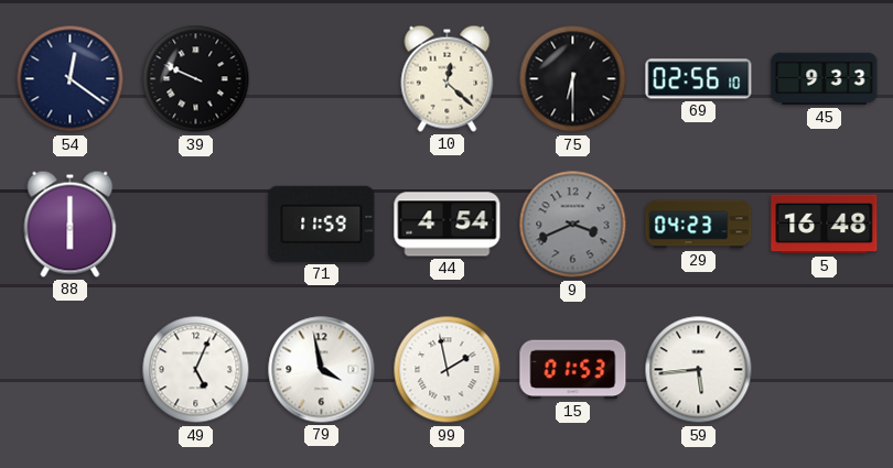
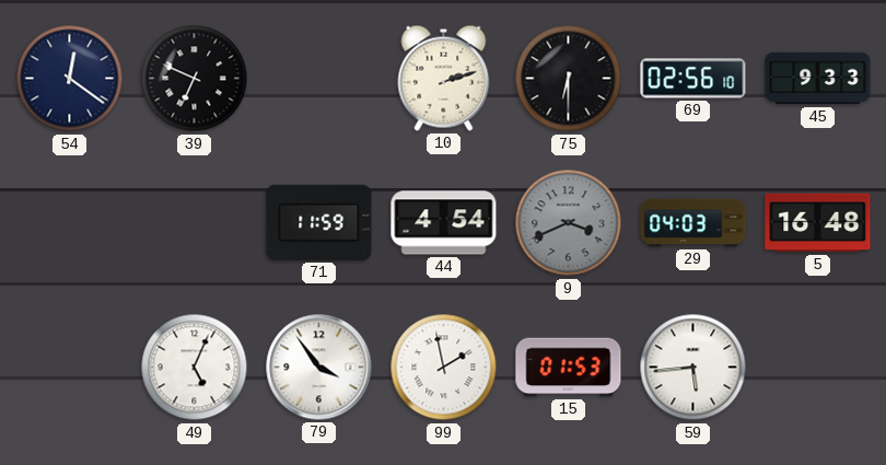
39: 9:49 -> 6:49
10: 12:22 -> 2:12
88: 6:00 -> none
29: 04:23 -> 04:03
79: 3:58 -> 3:54
